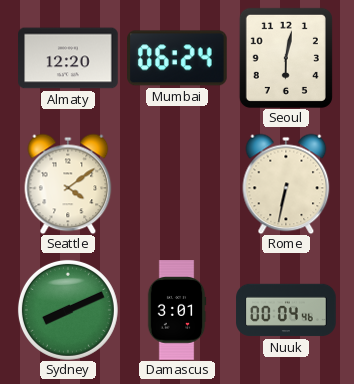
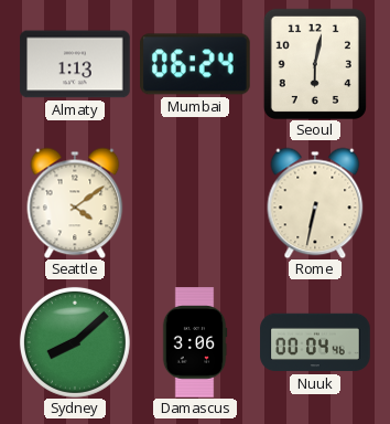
Almaty: 12:20 -> 1:13
Sydney: 8:11 -> 8:08
Damascus: 3:01 -> 3:06
